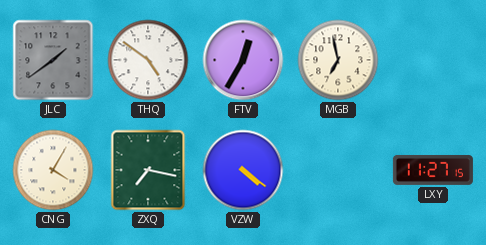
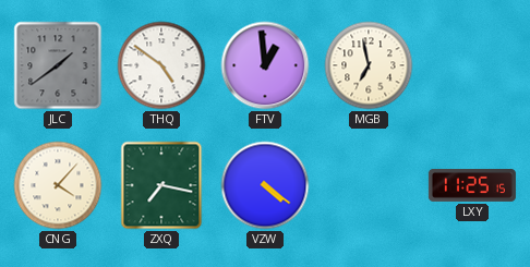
FTV: 12:35 -> 12:59
CNG: 4:05 -> 4:07
LXY: 11:27 -> 11:25
